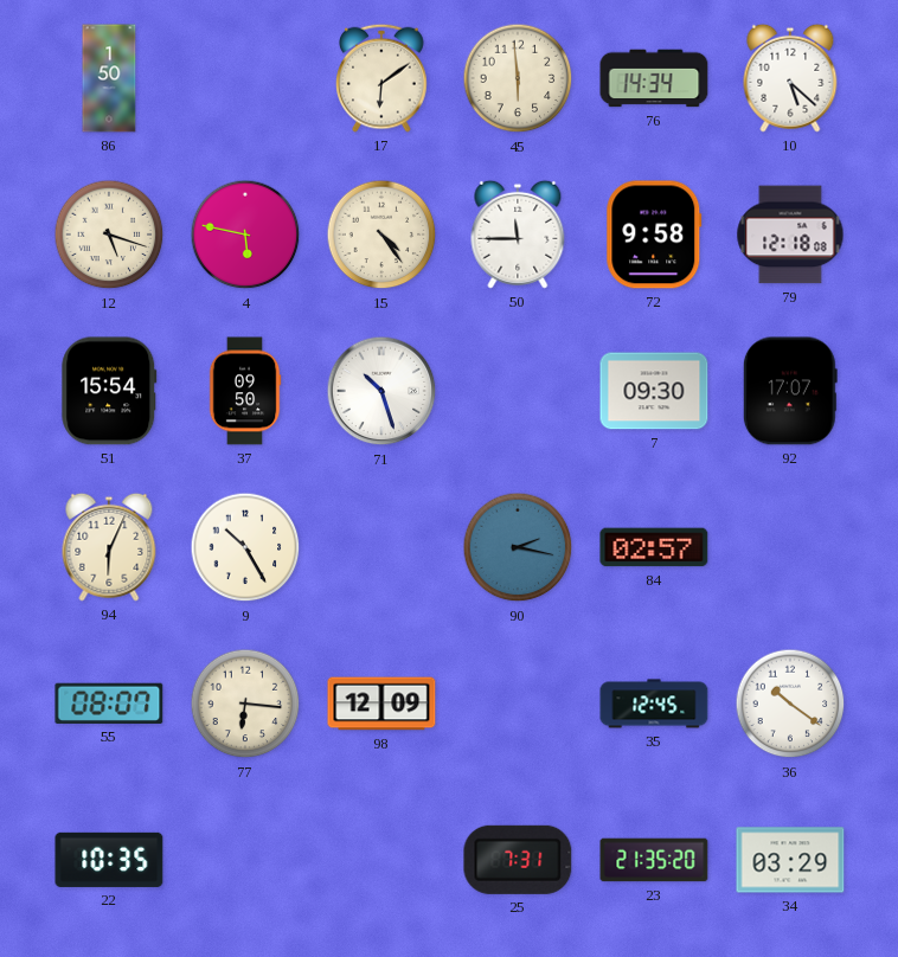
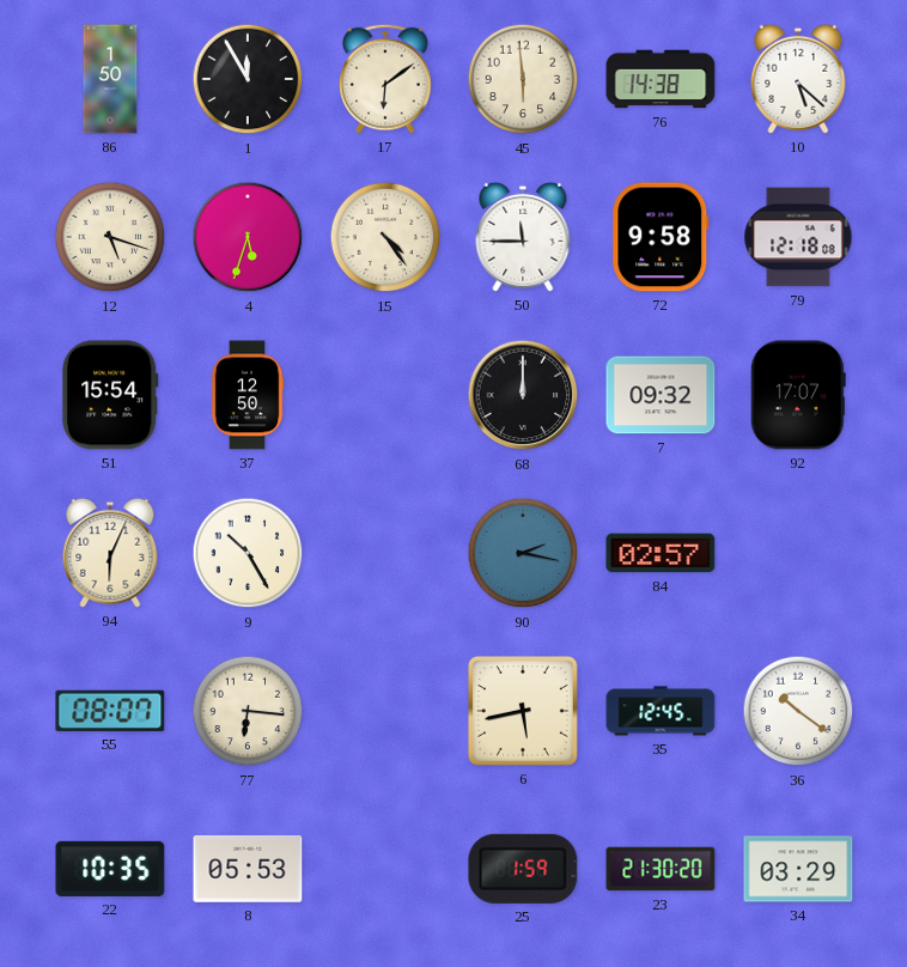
1: none -> 11:55
76: 14:34 -> 14:38
4: 5:47 -> 5:33
37: 09:50 -> 12:50
71: 10:27 -> none
68: none -> 12:00
7: 09:30 -> 09:32
98: 12:09 -> none
6: none -> 5:43
8: none -> 05:53
25: 7:31 -> 1:59
23: 21:35 -> 21:30
